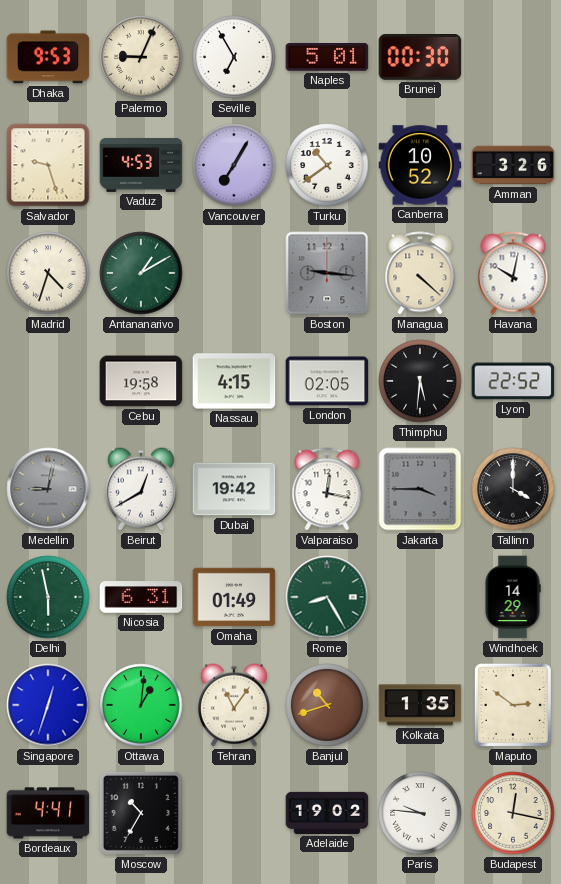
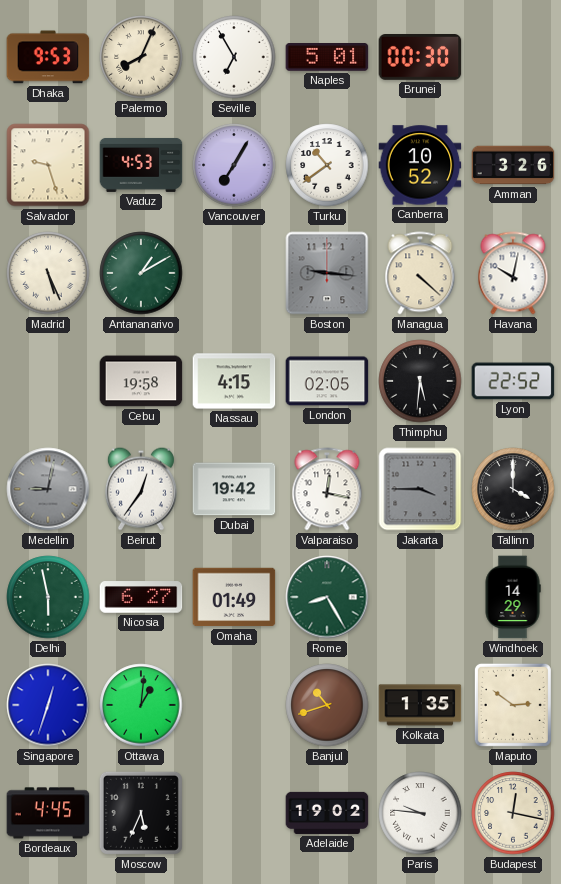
Palermo: 9:04 -> 8:04
Madrid: 4:33 -> 5:26
Beirut: 12:40 -> 12:36
Nicosia: 6:31 -> 6:27
Tehran: 11:06 -> none
Bordeaux: 4:41 -> 4:45
Moscow: 10:35 -> 5:34
